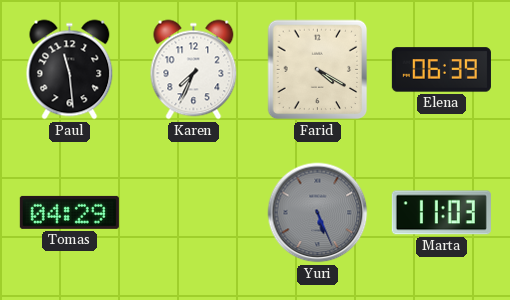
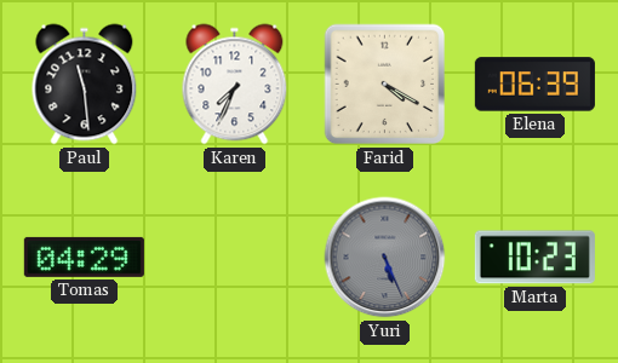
Marta: 11:03 -> 10:23
